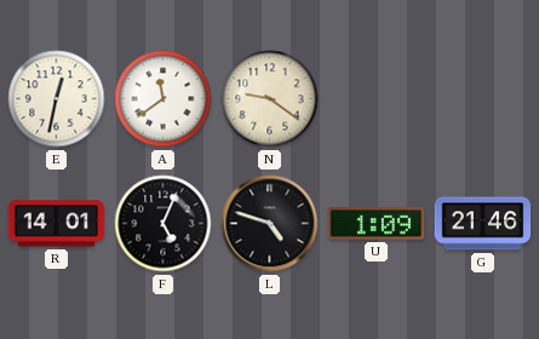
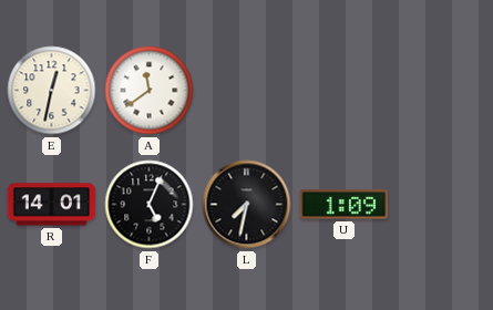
N: 9:21 -> none
L: 4:48 -> 7:32
G: 21:46 -> none
